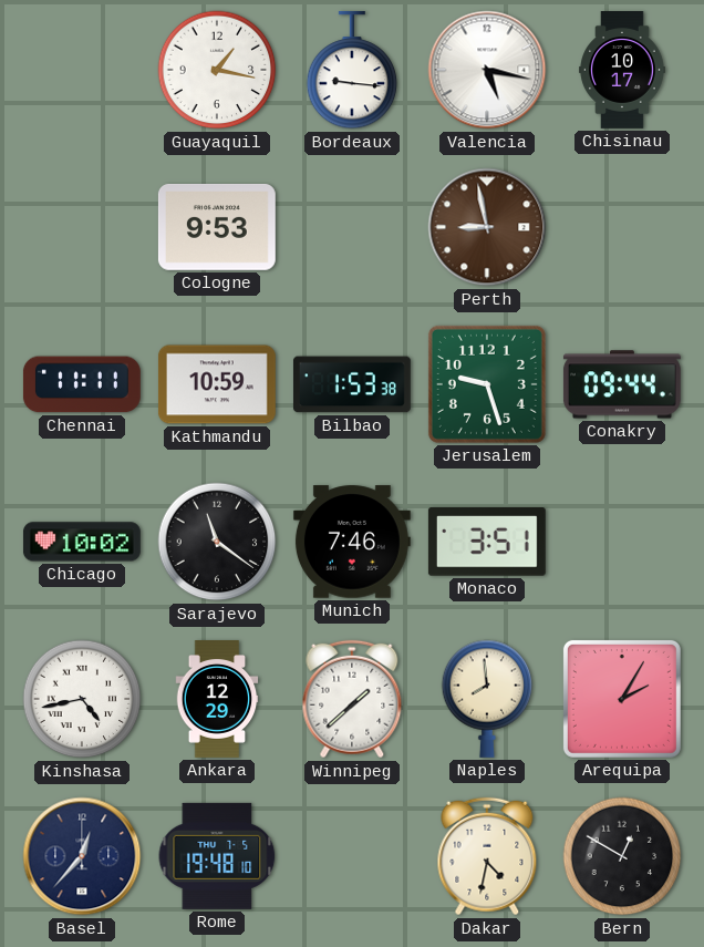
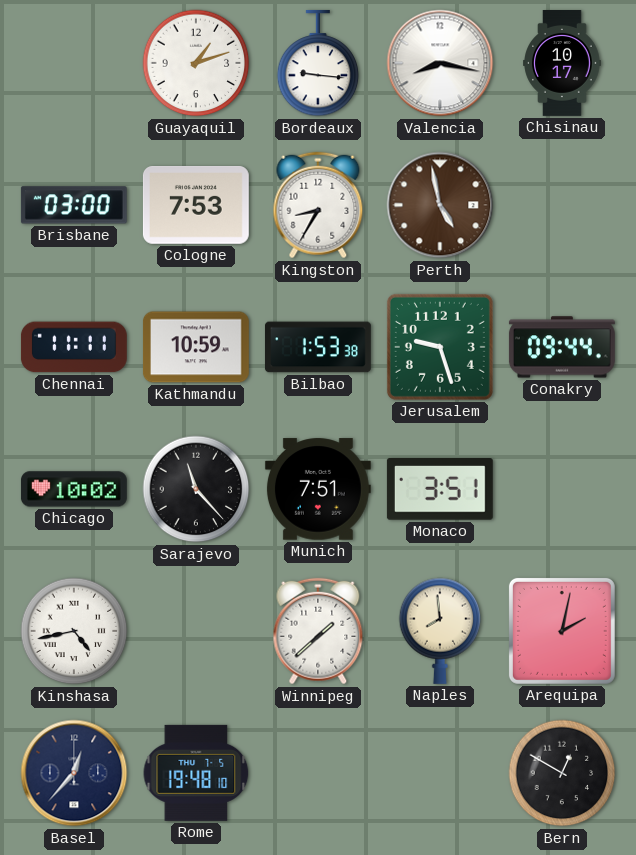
Guayaquil: 1:17 -> 1:12
Valencia: 5:17 -> 8:17
Brisbane: none -> 03:00
Cologne: 9:53 -> 7:53
Kingston: none -> 8:35
Perth: 8:58 -> 4:58
Sarajevo: 11:21 -> 11:23
Munich: 7:46 -> 7:51
Ankara: 12:29 -> none
Arequipa: 2:05 -> 2:02
Dakar: 4:32 -> none
